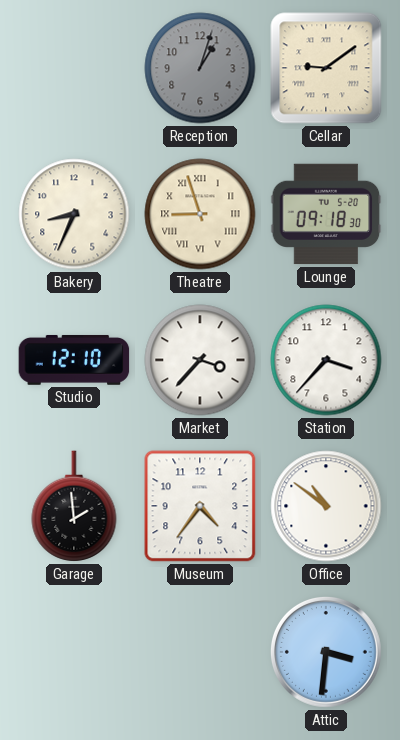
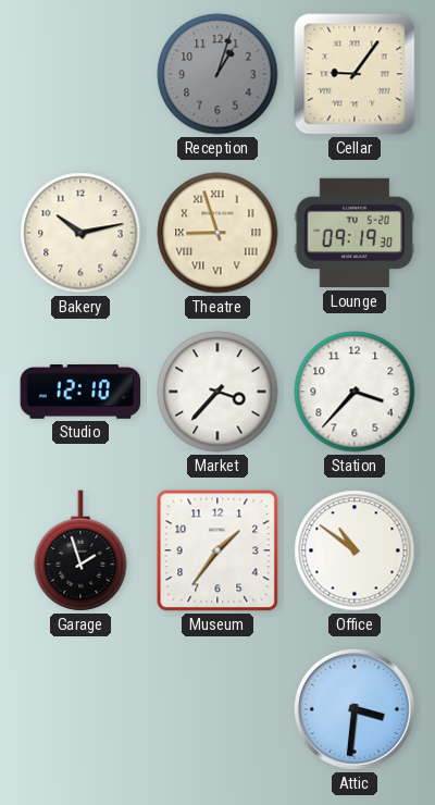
Cellar: 9:09 -> 9:06
Bakery: 8:34 -> 10:13
Lounge: 09:18 -> 09:19
Garage: 1:59 -> 1:57
Museum: 4:36 -> 1:36
